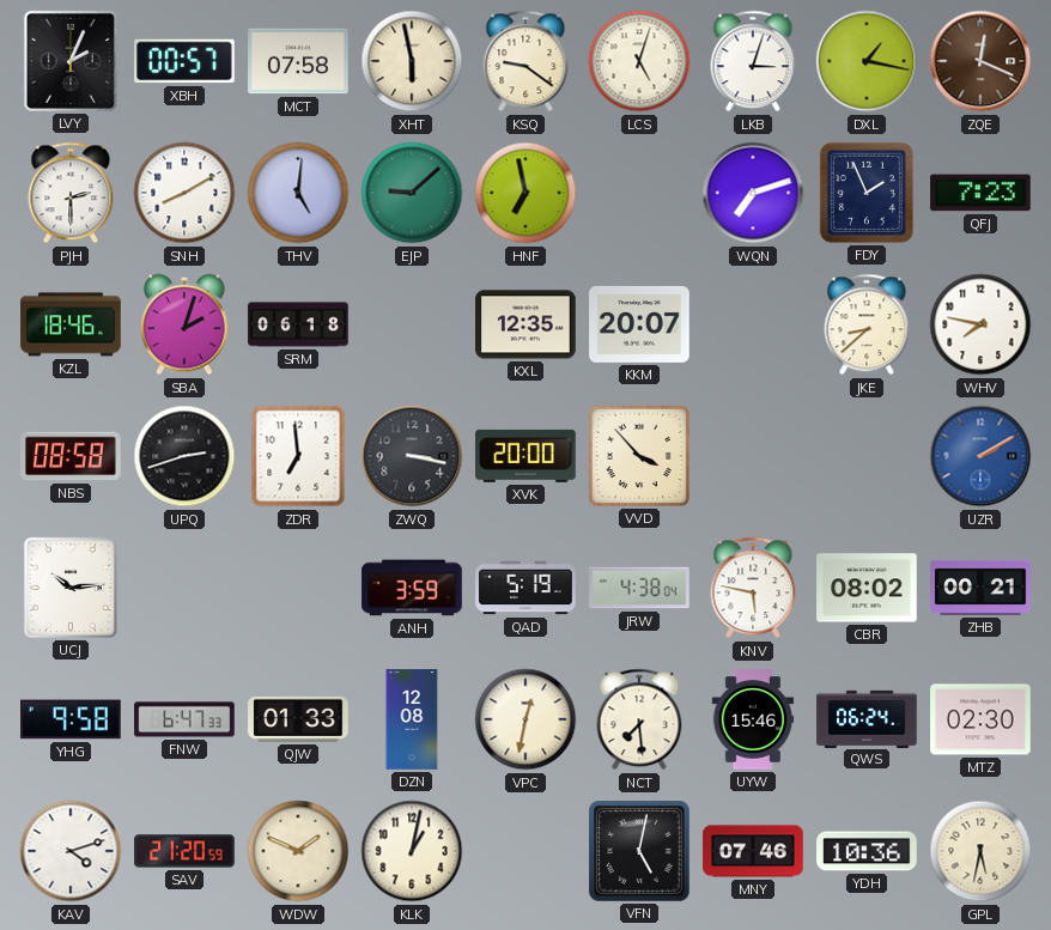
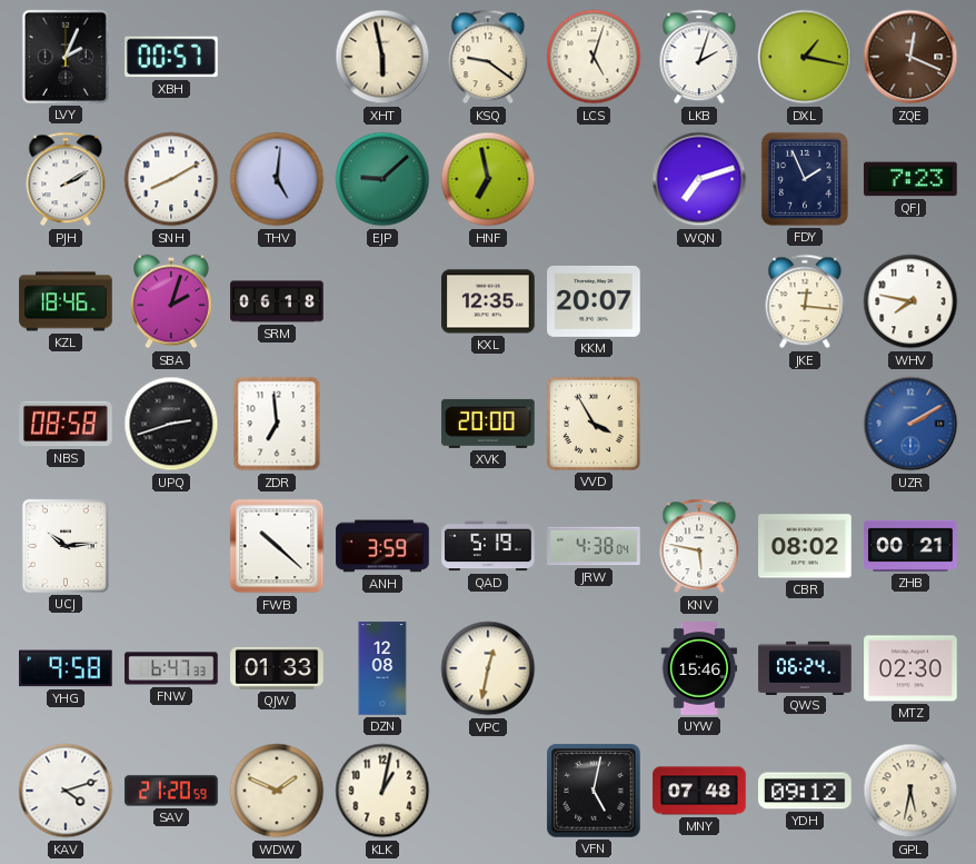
MCT: 07:58 -> none
LKB: 3:03 -> 2:03
PJH: 2:30 -> 2:10
JKE: 8:38 -> 12:16
ZWQ: 3:17 -> none
VVD: 3:53 -> 3:55
FWB: none -> 10:22
NCT: 7:29 -> none
MNY: 07:46 -> 07:48
YDH: 10:36 -> 09:12
